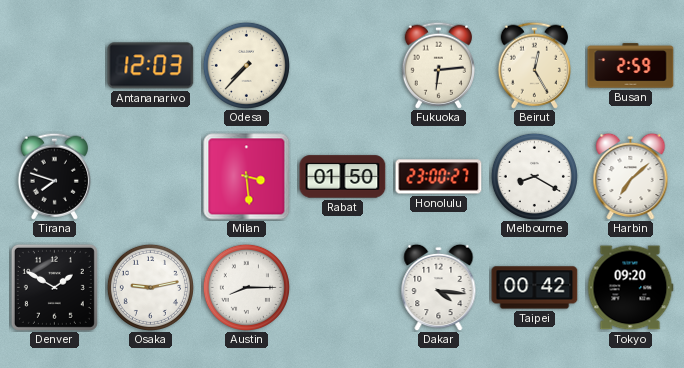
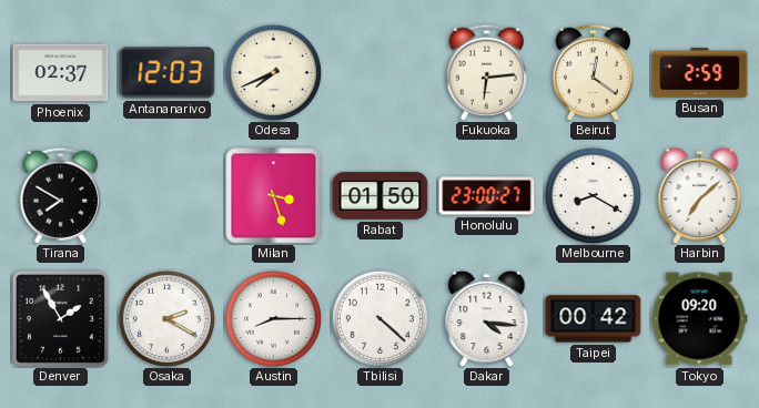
Phoenix: none -> 02:37
Odesa: 7:37 -> 7:41
Beirut: 12:25 -> 12:21
Tirana: 7:48 -> 7:50
Milan: 3:29 -> 3:27
Denver: 1:50 -> 1:55
Osaka: 9:13 -> 2:20
Tbilisi: none -> 4:22
